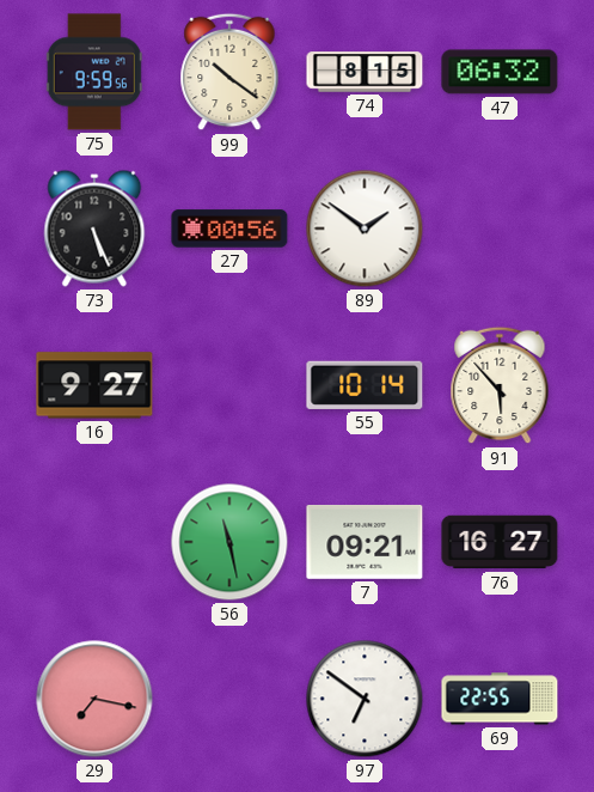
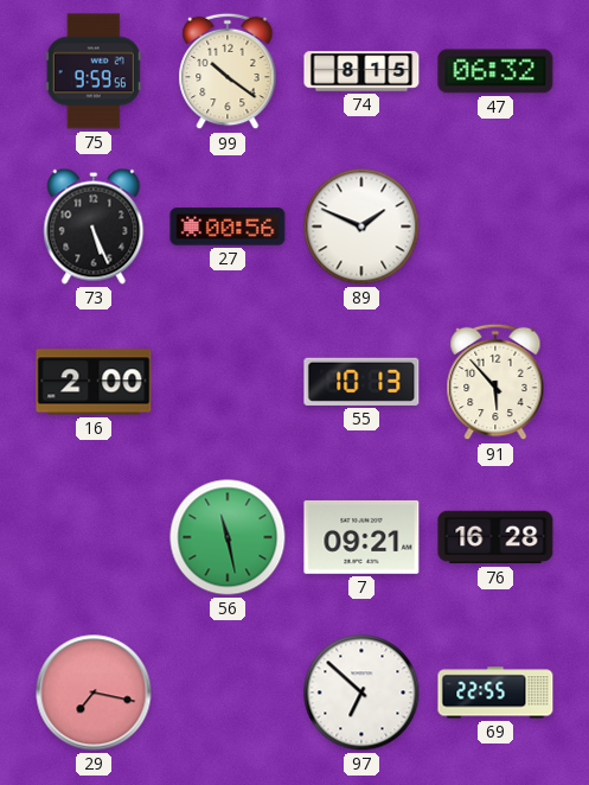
89: 1:51 -> 1:49
16: 9:27 -> 2:00
55: 10:14 -> 10:13
76: 16:27 -> 16:28
97: 6:51 -> 6:52
